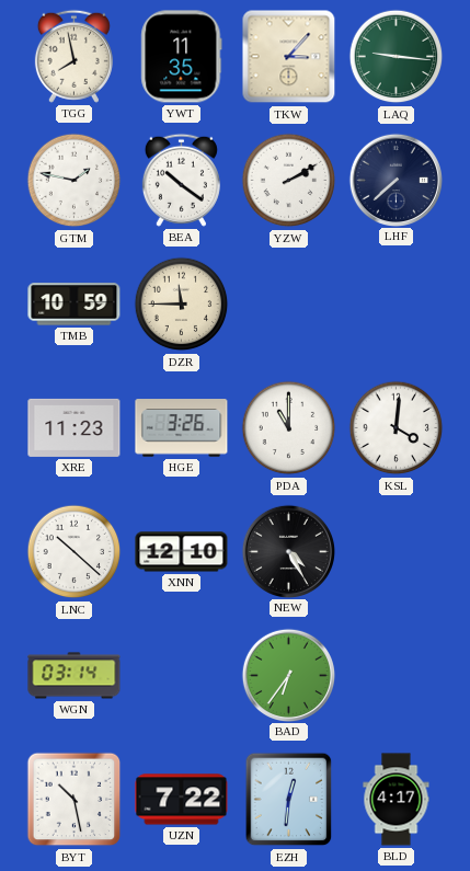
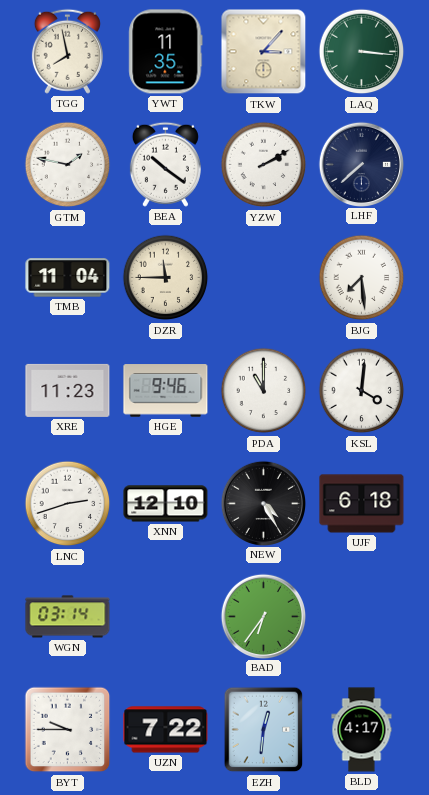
LAQ: 9:16 -> 3:16
TMB: 10:59 -> 11:04
BJG: none -> 7:29
HGE: 3:26 -> 9:46
LNC: 10:22 -> 2:42
UJF: none -> 6:18
BYT: 10:28 -> 9:45
